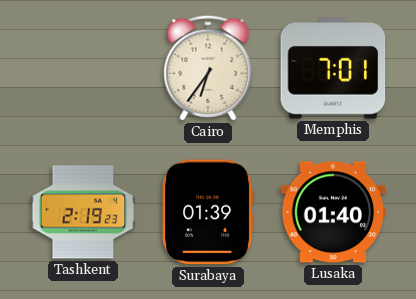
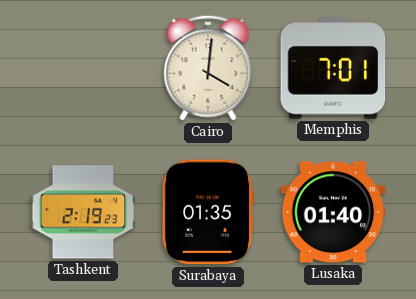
Cairo: 6:36 -> 4:01
Surabaya: 01:39 -> 01:35
